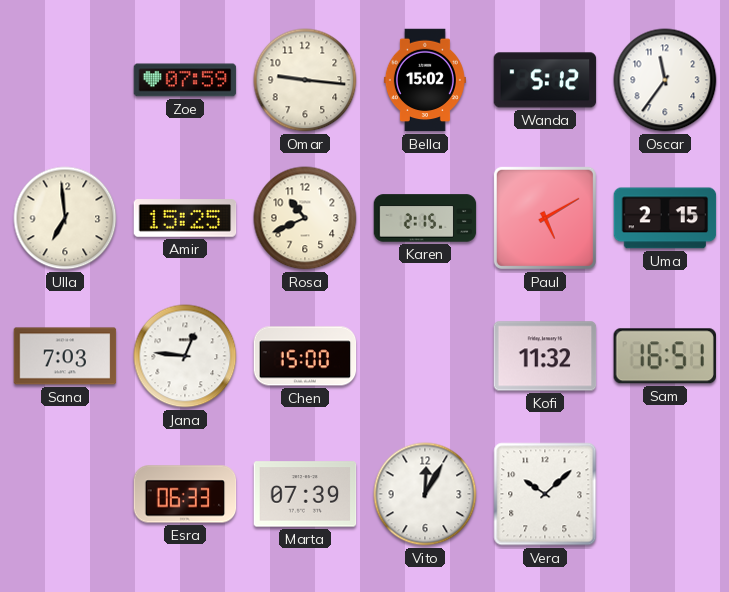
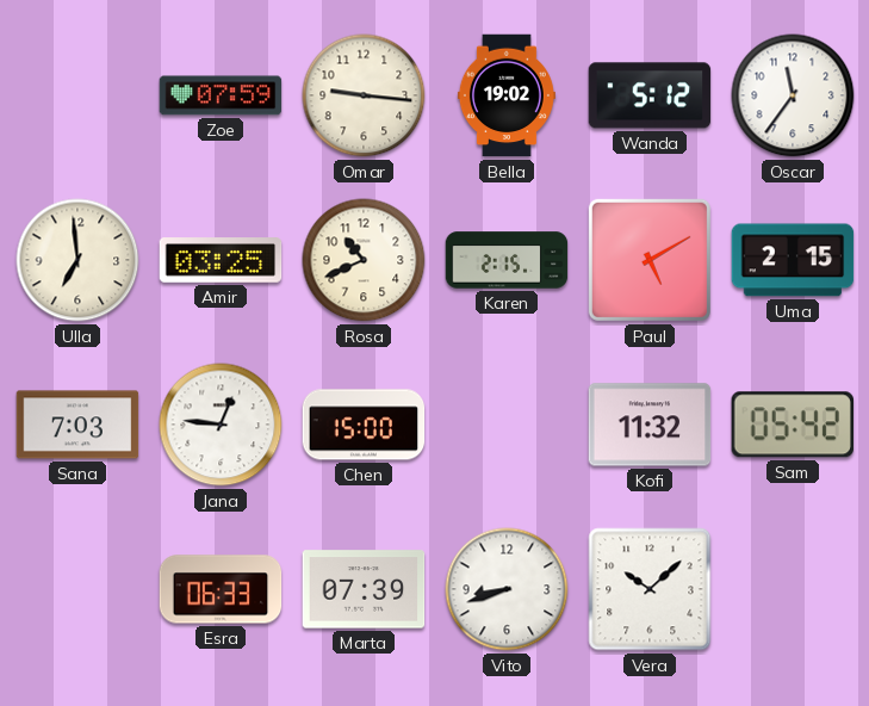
Bella: 15:02 -> 19:02
Amir: 15:25 -> 03:25
Sam: 16:51 -> 05:42
Vito: 12:05 -> 8:42
